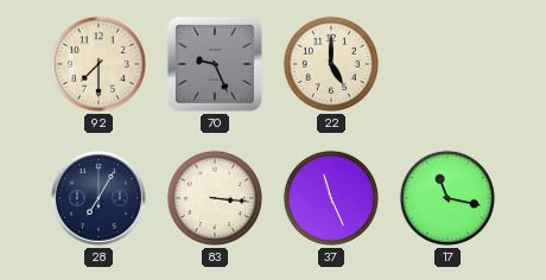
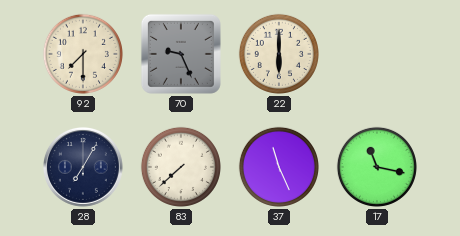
22: 5:00 -> 6:00
83: 3:16 -> 7:38
